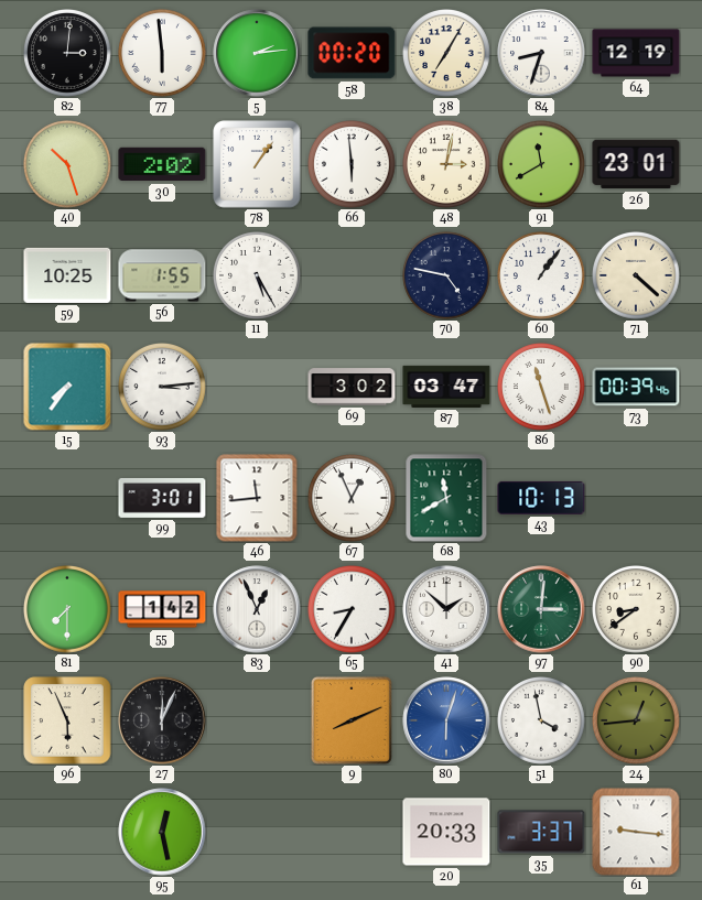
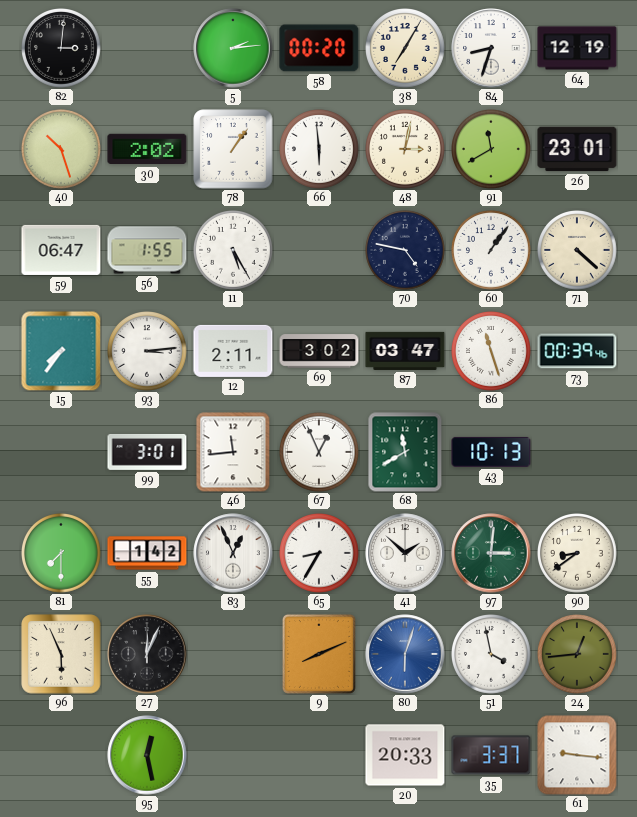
77: 5:59 -> none
59: 10:25 -> 06:47
12: none -> 2:11
